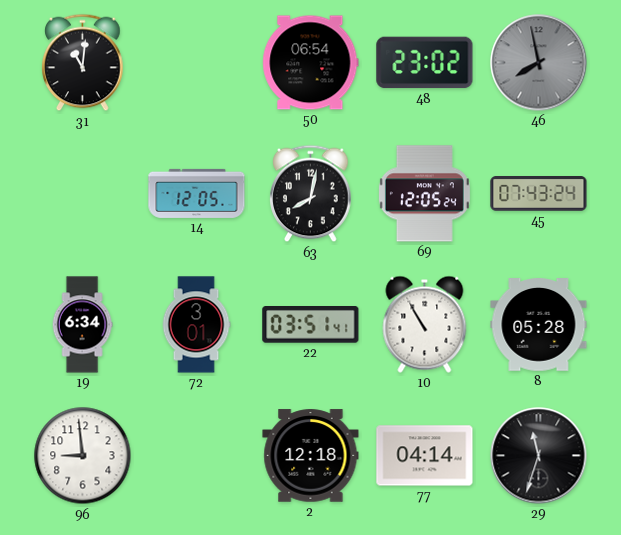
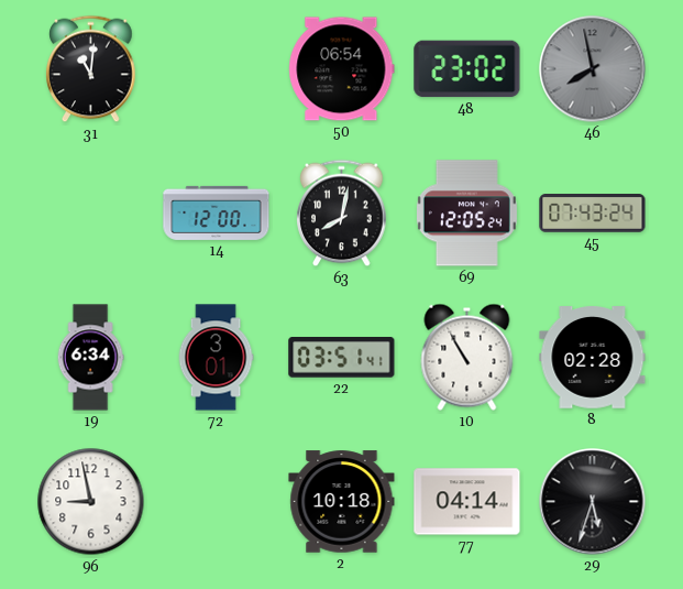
14: 12:05 -> 12:00
8: 05:28 -> 02:28
96: 8:59 -> 8:58
2: 12:18 -> 10:18
29: 11:33 -> 5:33
